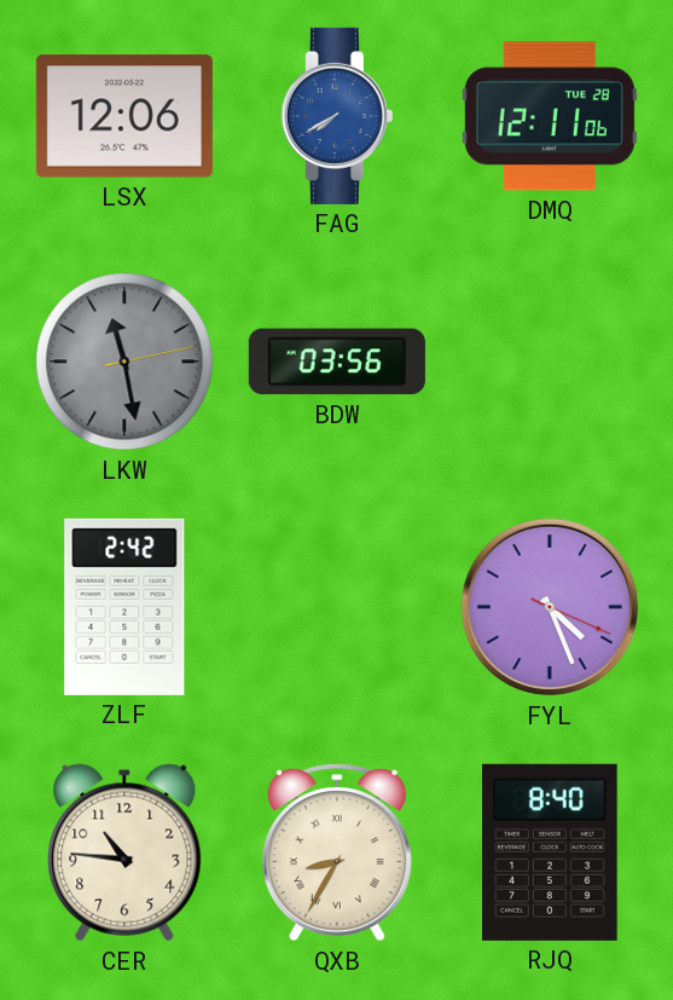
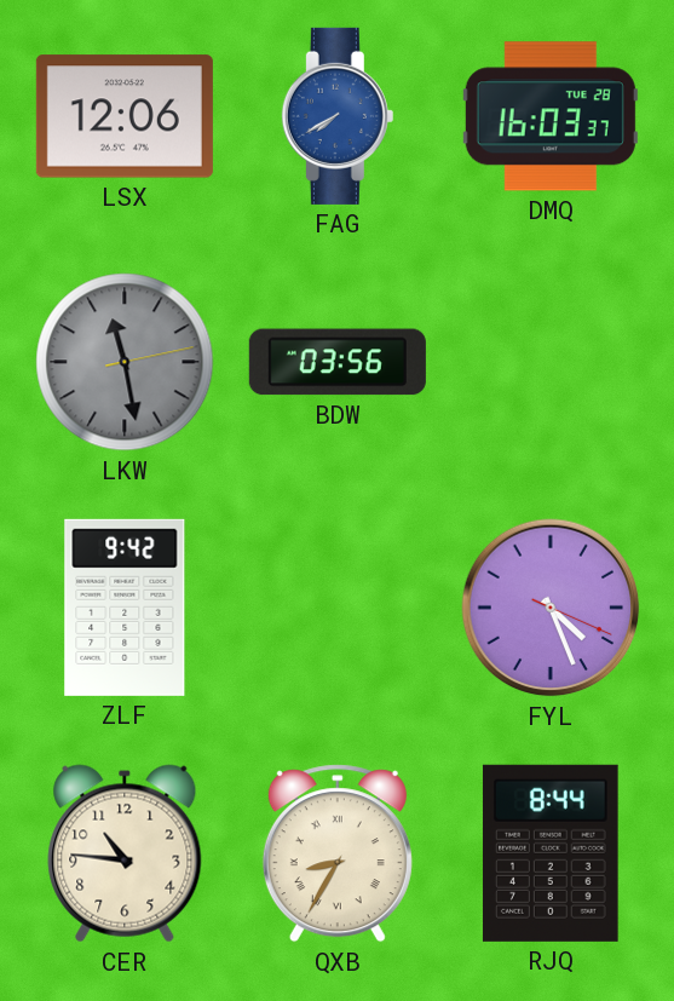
DMQ: 12:11 -> 16:03
ZLF: 2:42 -> 9:42
RJQ: 8:40 -> 8:44
